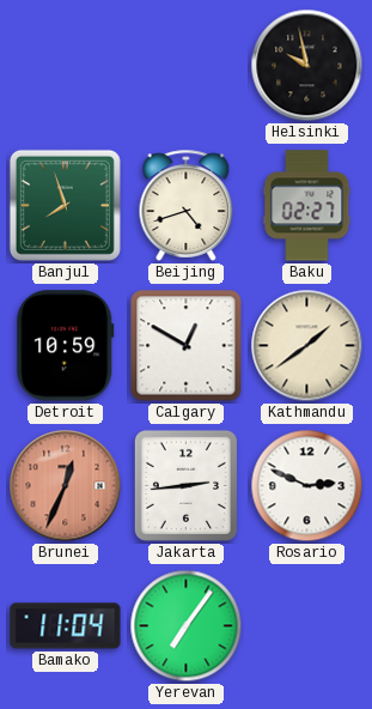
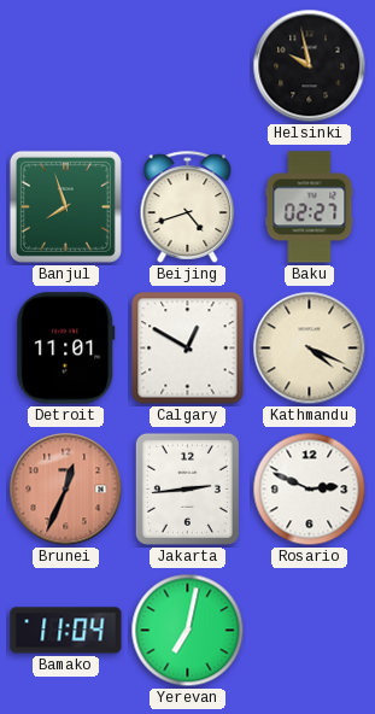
Detroit: 10:59 -> 11:01
Kathmandu: 1:39 -> 4:19
Yerevan: 7:06 -> 7:02
